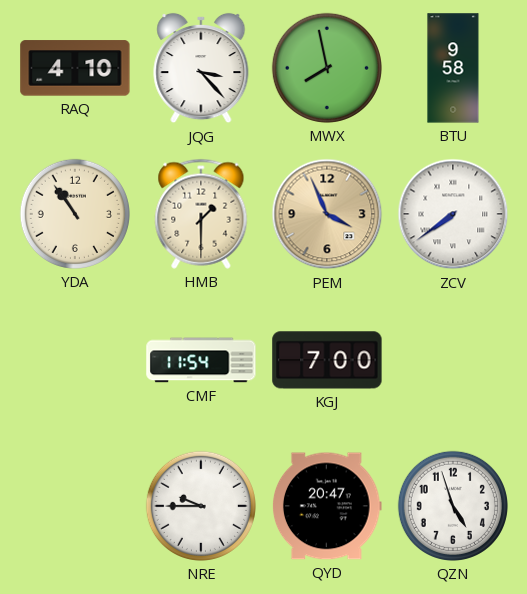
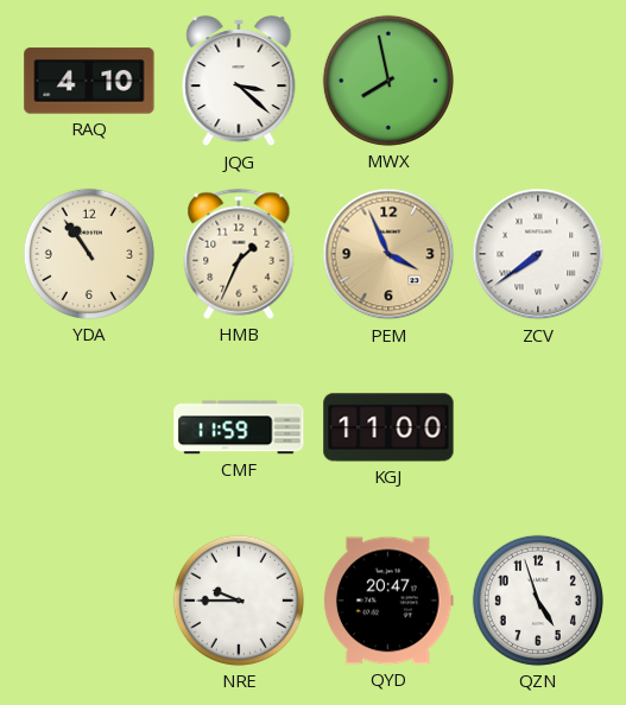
JQG: 3:23 -> 3:22
BTU: 9:58 -> none
HMB: 1:30 -> 1:34
CMF: 11:54 -> 11:59
KGJ: 7:00 -> 11:00
